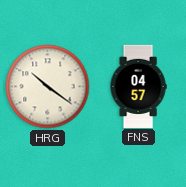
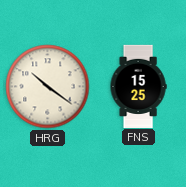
FNS: 04:57 -> 15:25
